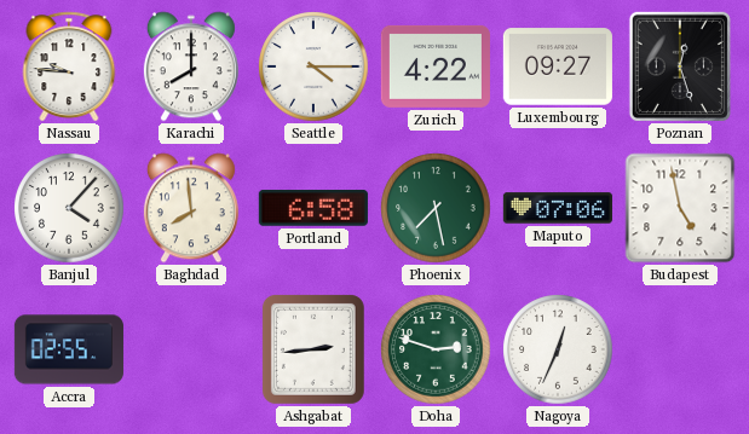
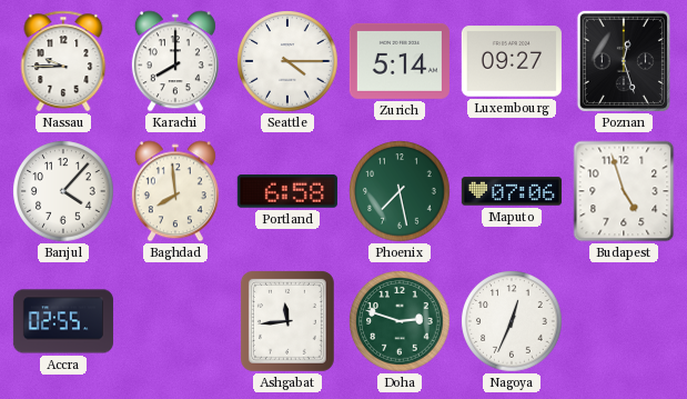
Nassau: 9:46 -> 9:45
Zurich: 4:22 -> 5:14
Budapest: 4:58 -> 4:57
Ashgabat: 2:44 -> 11:44
